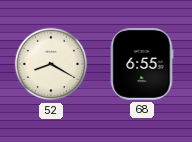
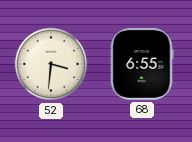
52: 8:20 -> 3:31
